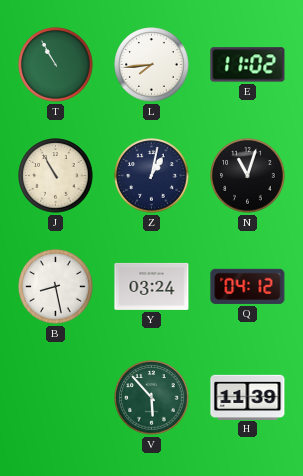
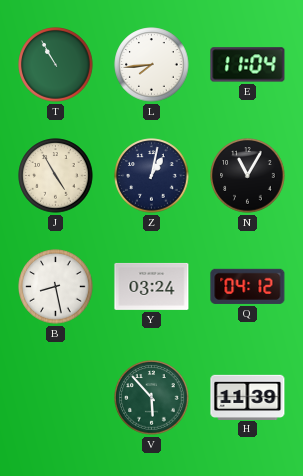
E: 11:02 -> 11:04
J: 10:55 -> 4:55
N: 11:03 -> 11:05
